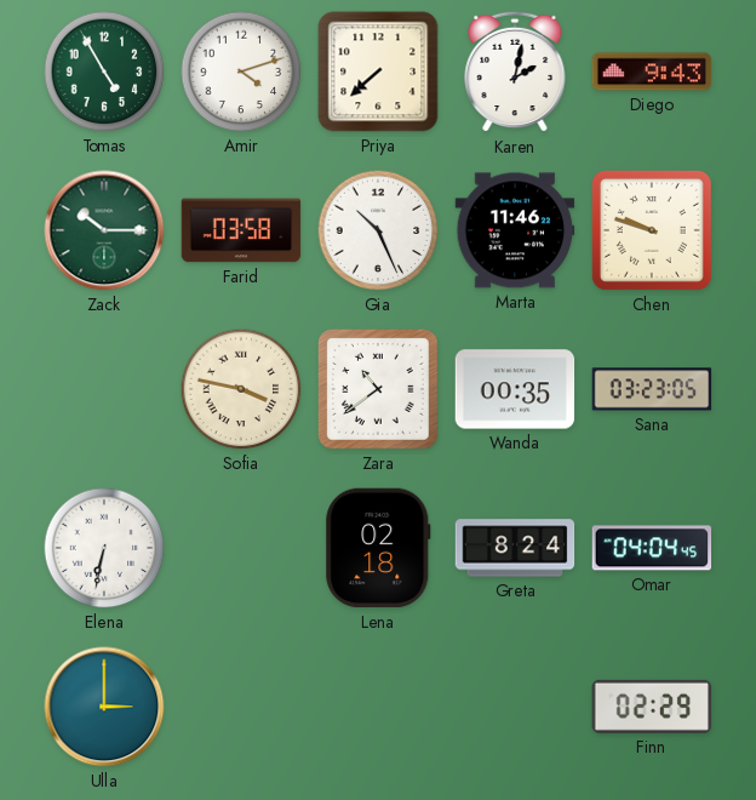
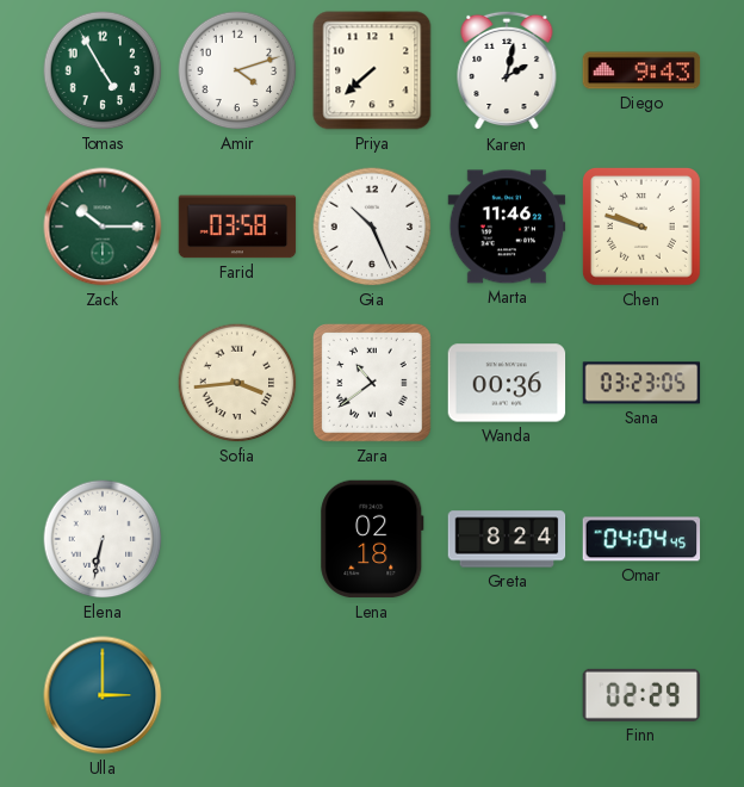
Sofia: 3:47 -> 3:44
Wanda: 00:35 -> 00:36
